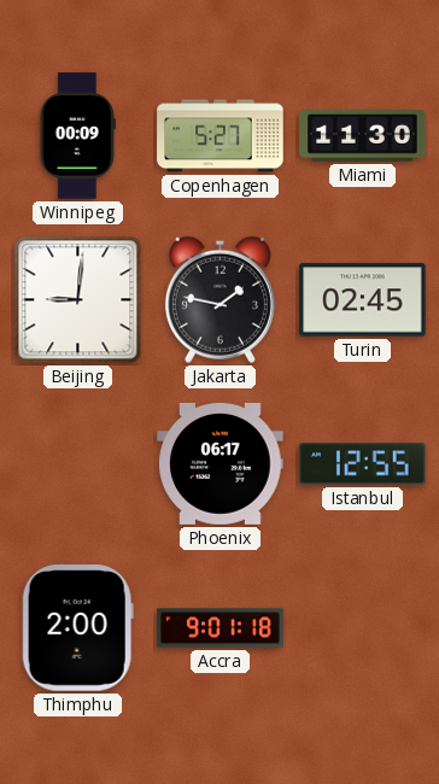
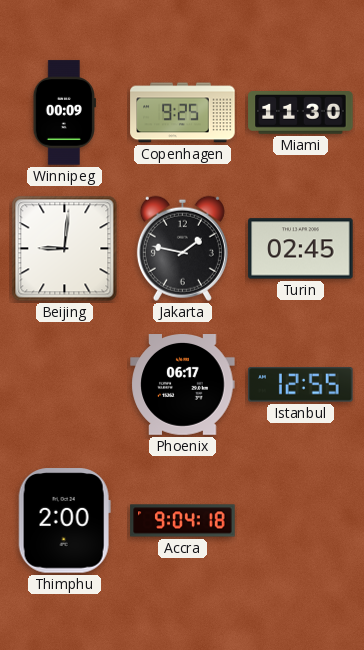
Copenhagen: 5:27 -> 9:25
Accra: 9:01 -> 9:04
